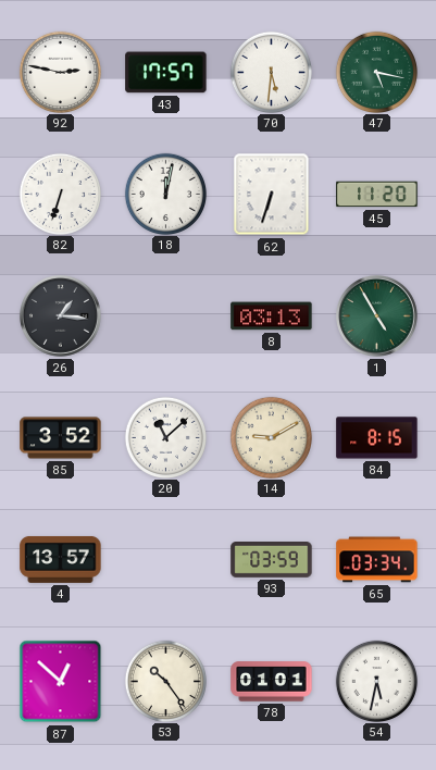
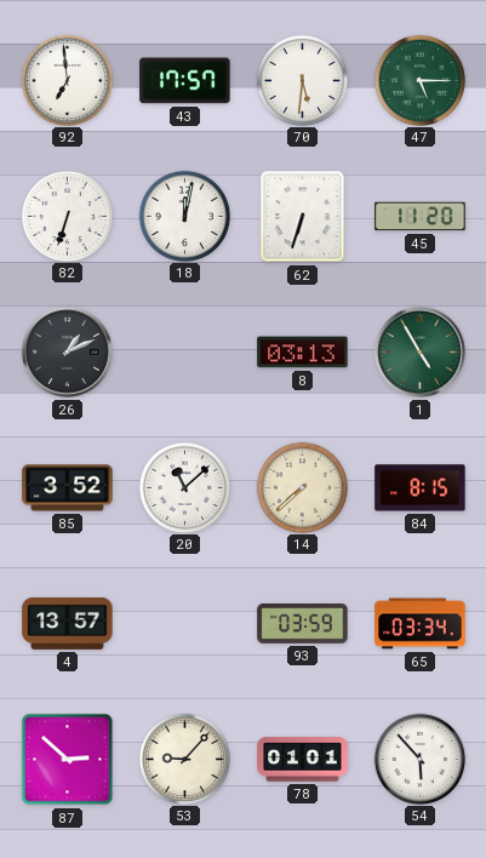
92: 2:47 -> 6:59
47: 5:17 -> 5:15
26: 1:16 -> 1:11
14: 9:10 -> 7:38
87: 12:52 -> 2:52
53: 10:24 -> 9:07
54: 5:32 -> 5:53
